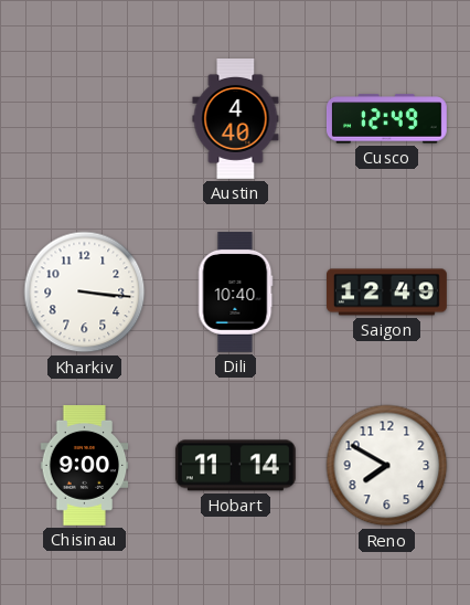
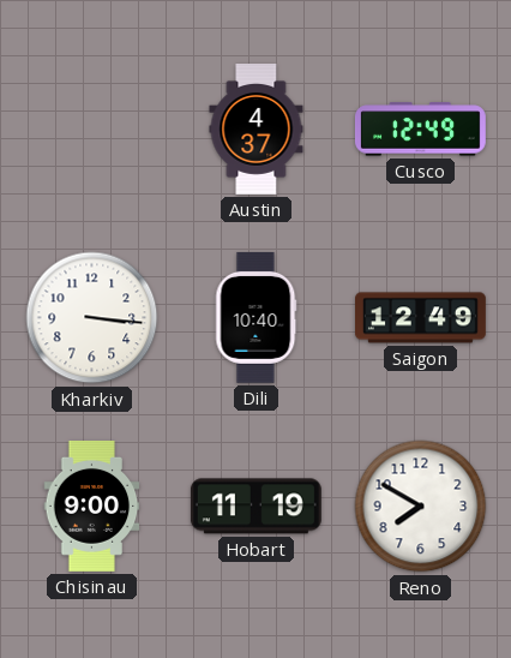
Austin: 4:40 -> 4:37
Hobart: 11:14 -> 11:19
